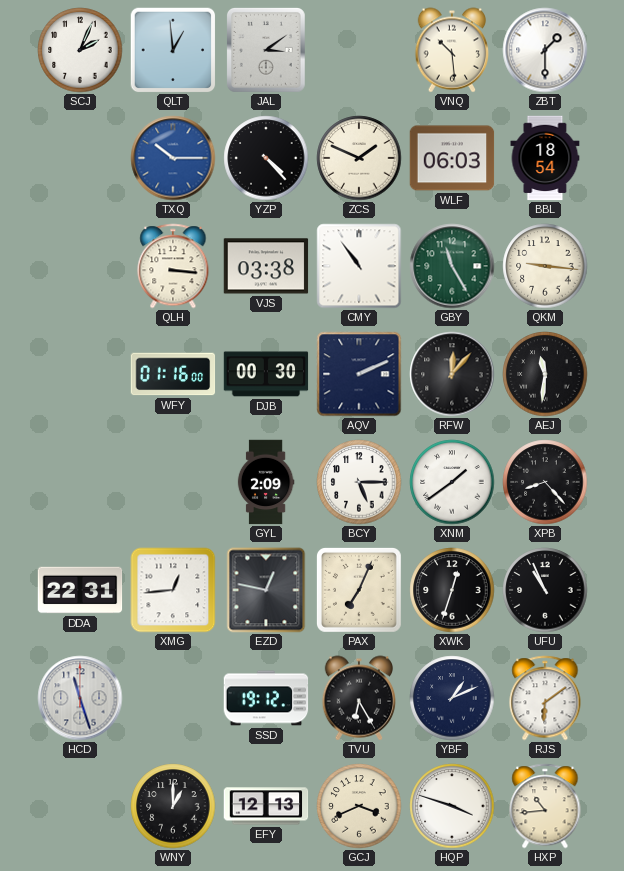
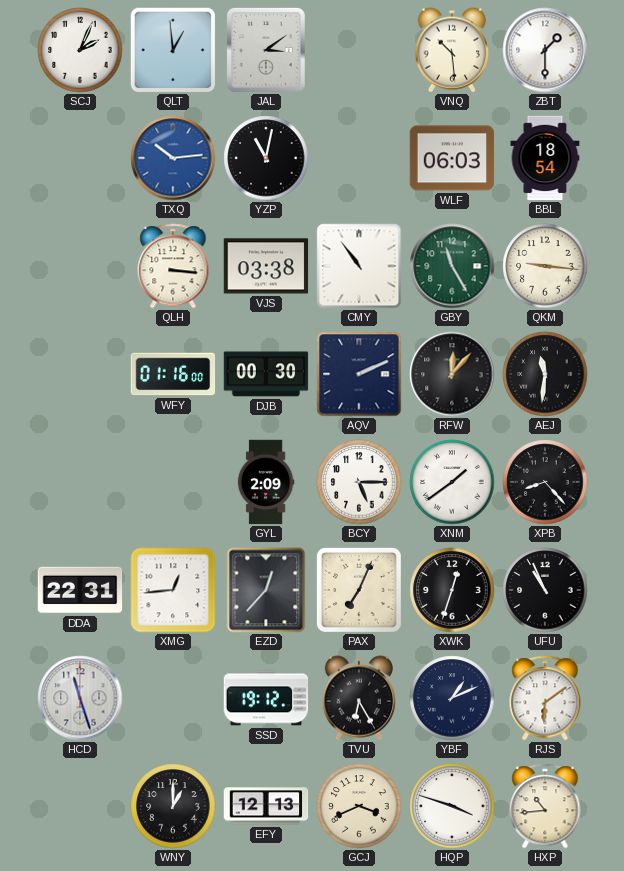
TXQ: 10:15 -> 10:14
YZP: 4:23 -> 11:02
ZCS: 1:49 -> none
EZD: 12:47 -> 12:37
